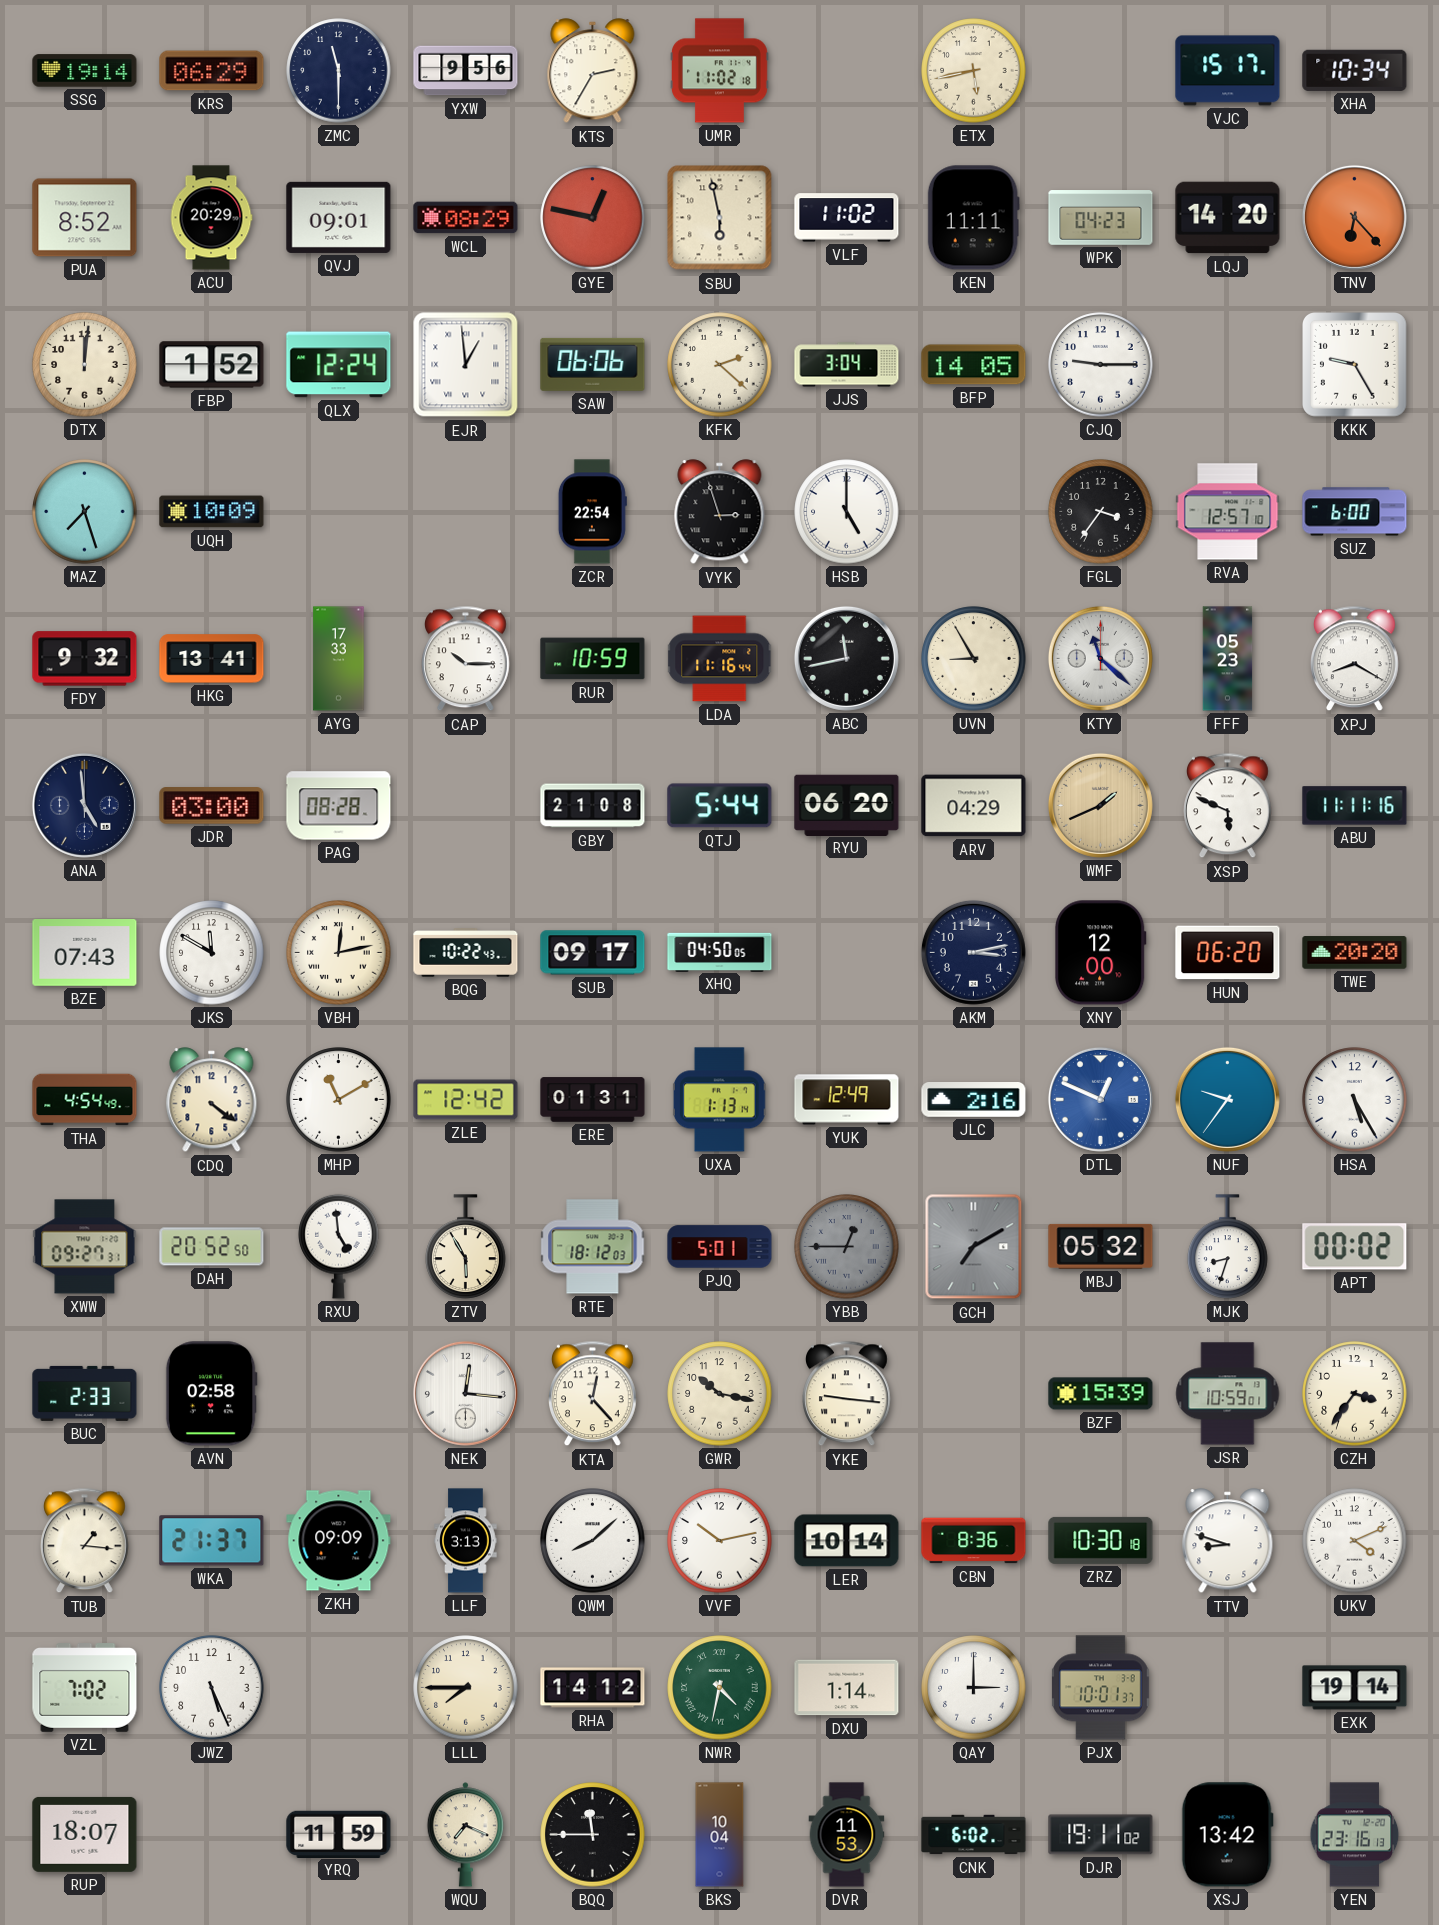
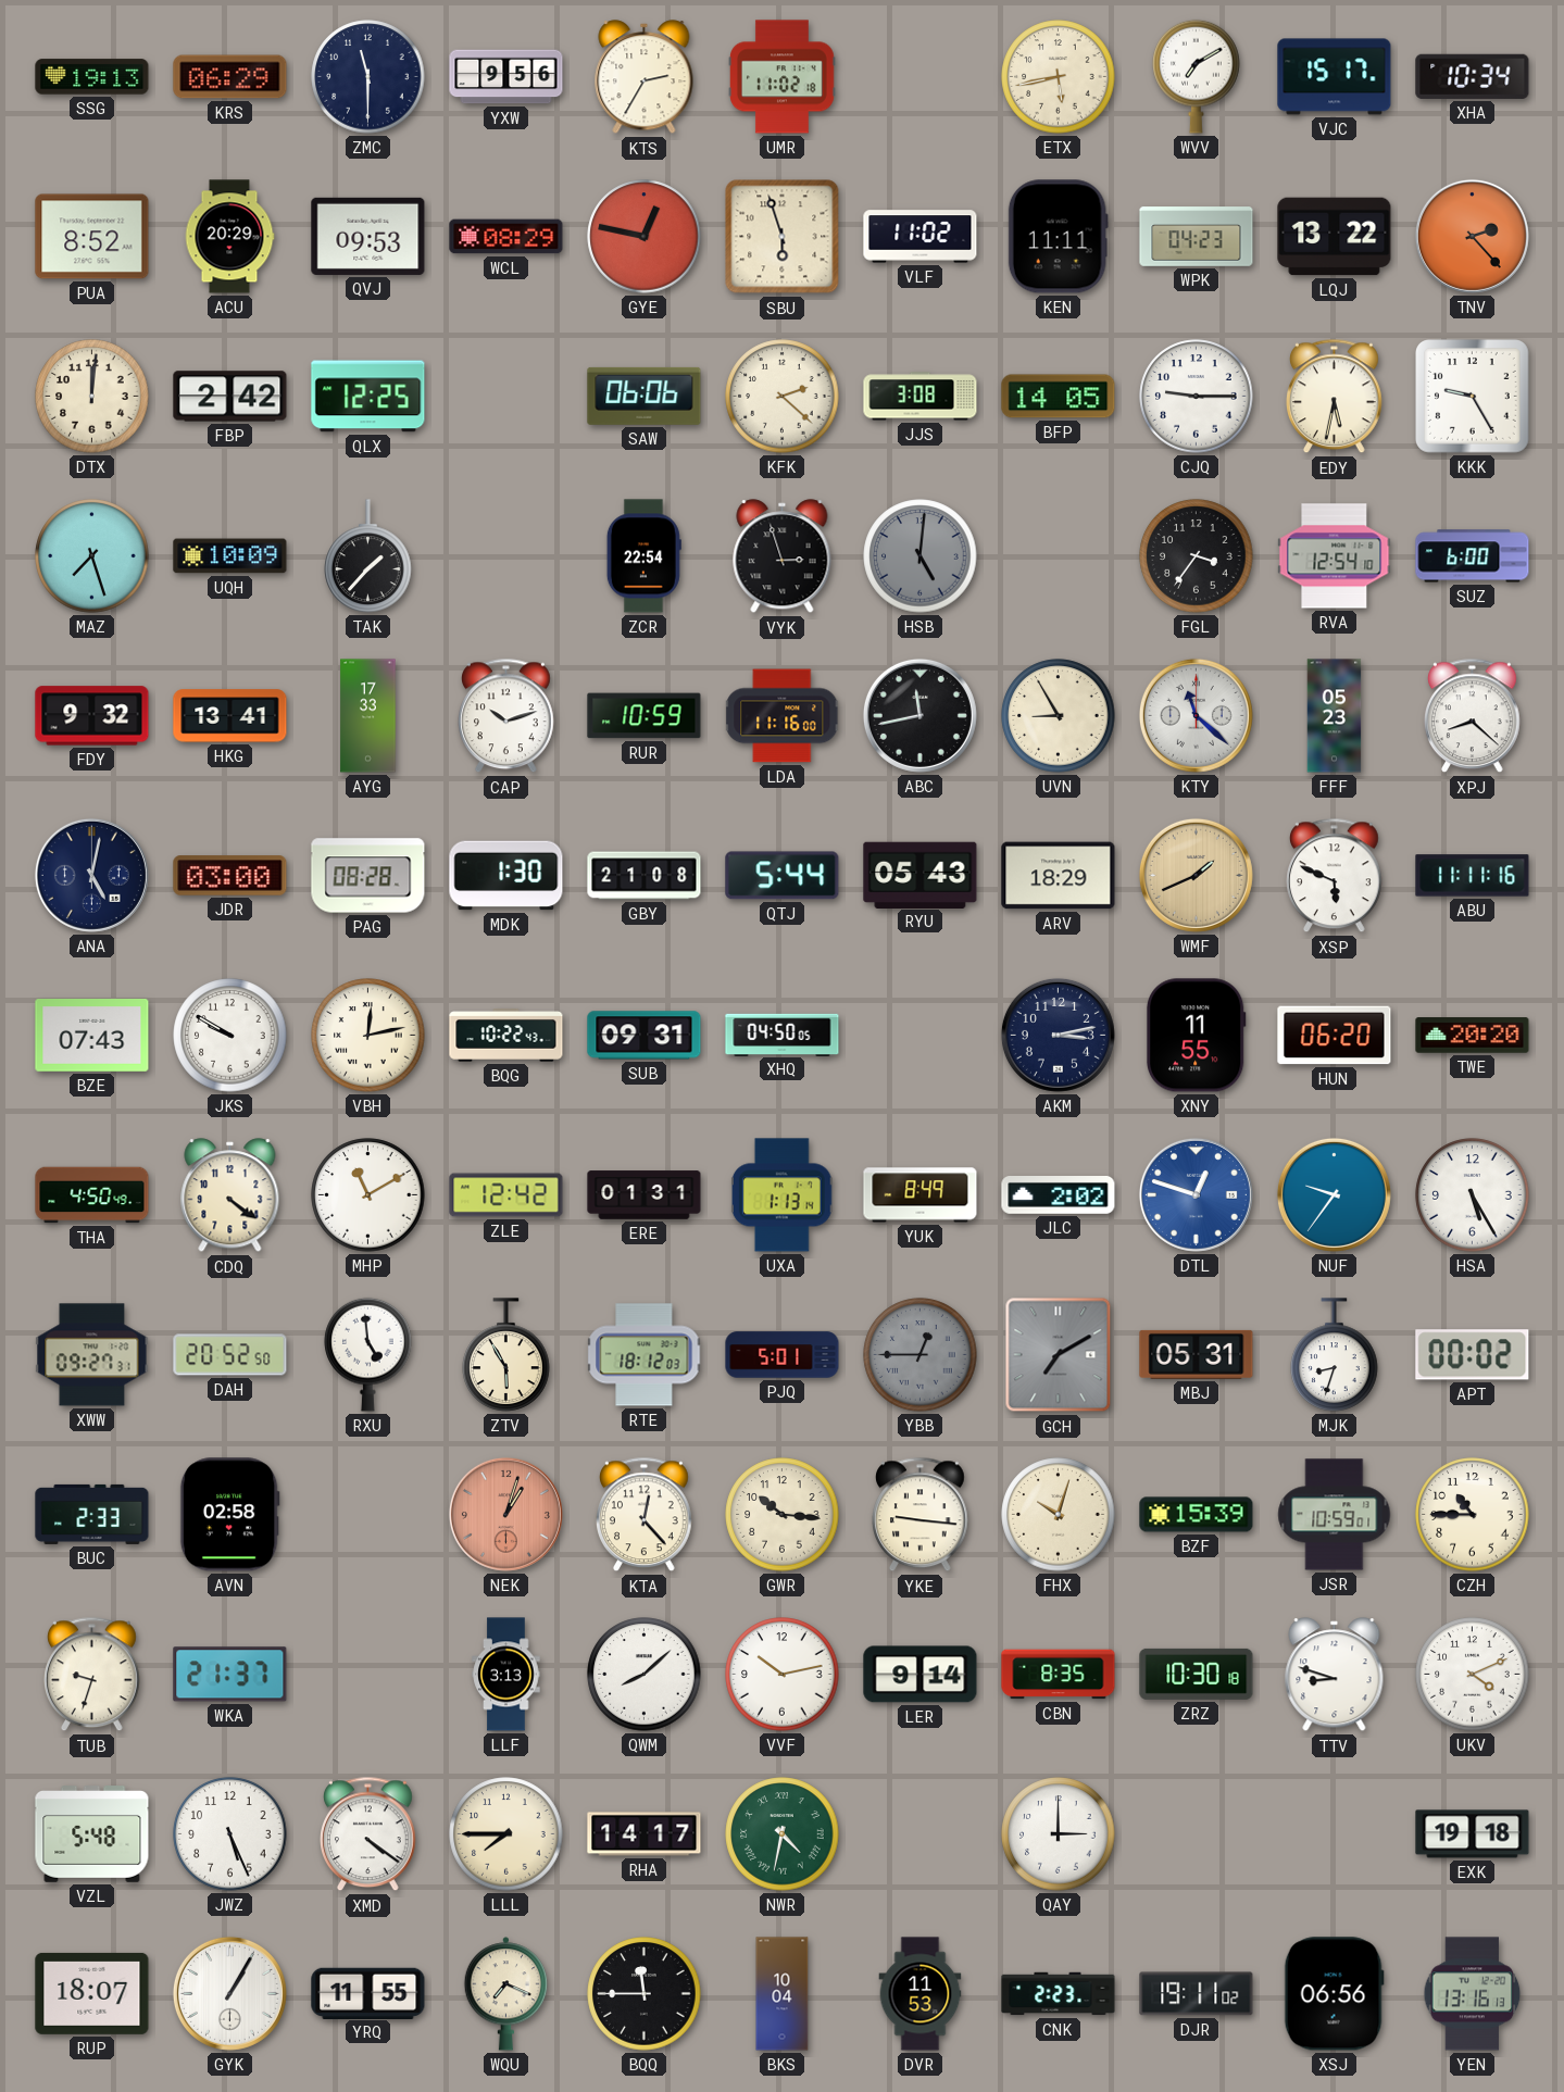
SSG: 19:14 -> 19:13
WVV: none -> 7:10
QVJ: 09:01 -> 09:53
SBU: 5:58 -> 5:57
LQJ: 14:20 -> 13:22
TNV: 6:23 -> 2:23
FBP: 1:52 -> 2:42
QLX: 12:24 -> 12:25
EJR: 12:59 -> none
JJS: 3:04 -> 3:08
EDY: none -> 5:32
TAK: none -> 1:37
HSB: 5:00 -> 5:01
HSB dial: white -> grey
RVA: 12:57 -> 12:54
CAP: 10:15 -> 10:12
LDA: 11:16:44 -> 11:16:00
XPJ: 8:20 -> 8:22
ANA: 4:59 -> 5:02
MDK: none -> 1:30
RYU: 06:20 -> 05:43
ARV: 04:29 -> 18:29
JKS: 11:50 -> 9:50
SUB: 09:17 -> 09:31
XNY: 12:00 -> 11:55
THA: 4:54 -> 4:50
YUK: 12:49 -> 8:49
JLC: 2:16 -> 2:02
DTL: 12:49 -> 12:48
MBJ: 05:32 -> 05:31
NEK: 12:16 -> 1:03
NEK dial: white -> salmon
GWR: 10:17 -> 10:16
FHX: none -> 10:03
CZH: 3:36 -> 10:45
TUB: 1:16 -> 9:33
ZKH: 09:09 -> none
LER: 10:14 -> 9:14
CBN: 8:36 -> 8:35
VZL: 7:02 -> 5:48
XMD: none -> 4:21
RHA: 14:12 -> 14:17
DXU: 1:14 -> none
PJX: 10:01 -> none
EXK: 19:14 -> 19:18
GYK: none -> 1:05
YRQ: 11:59 -> 11:55
CNK: 6:02 -> 2:23
XSJ: 13:42 -> 06:56
YEN: 23:16 -> 13:16
